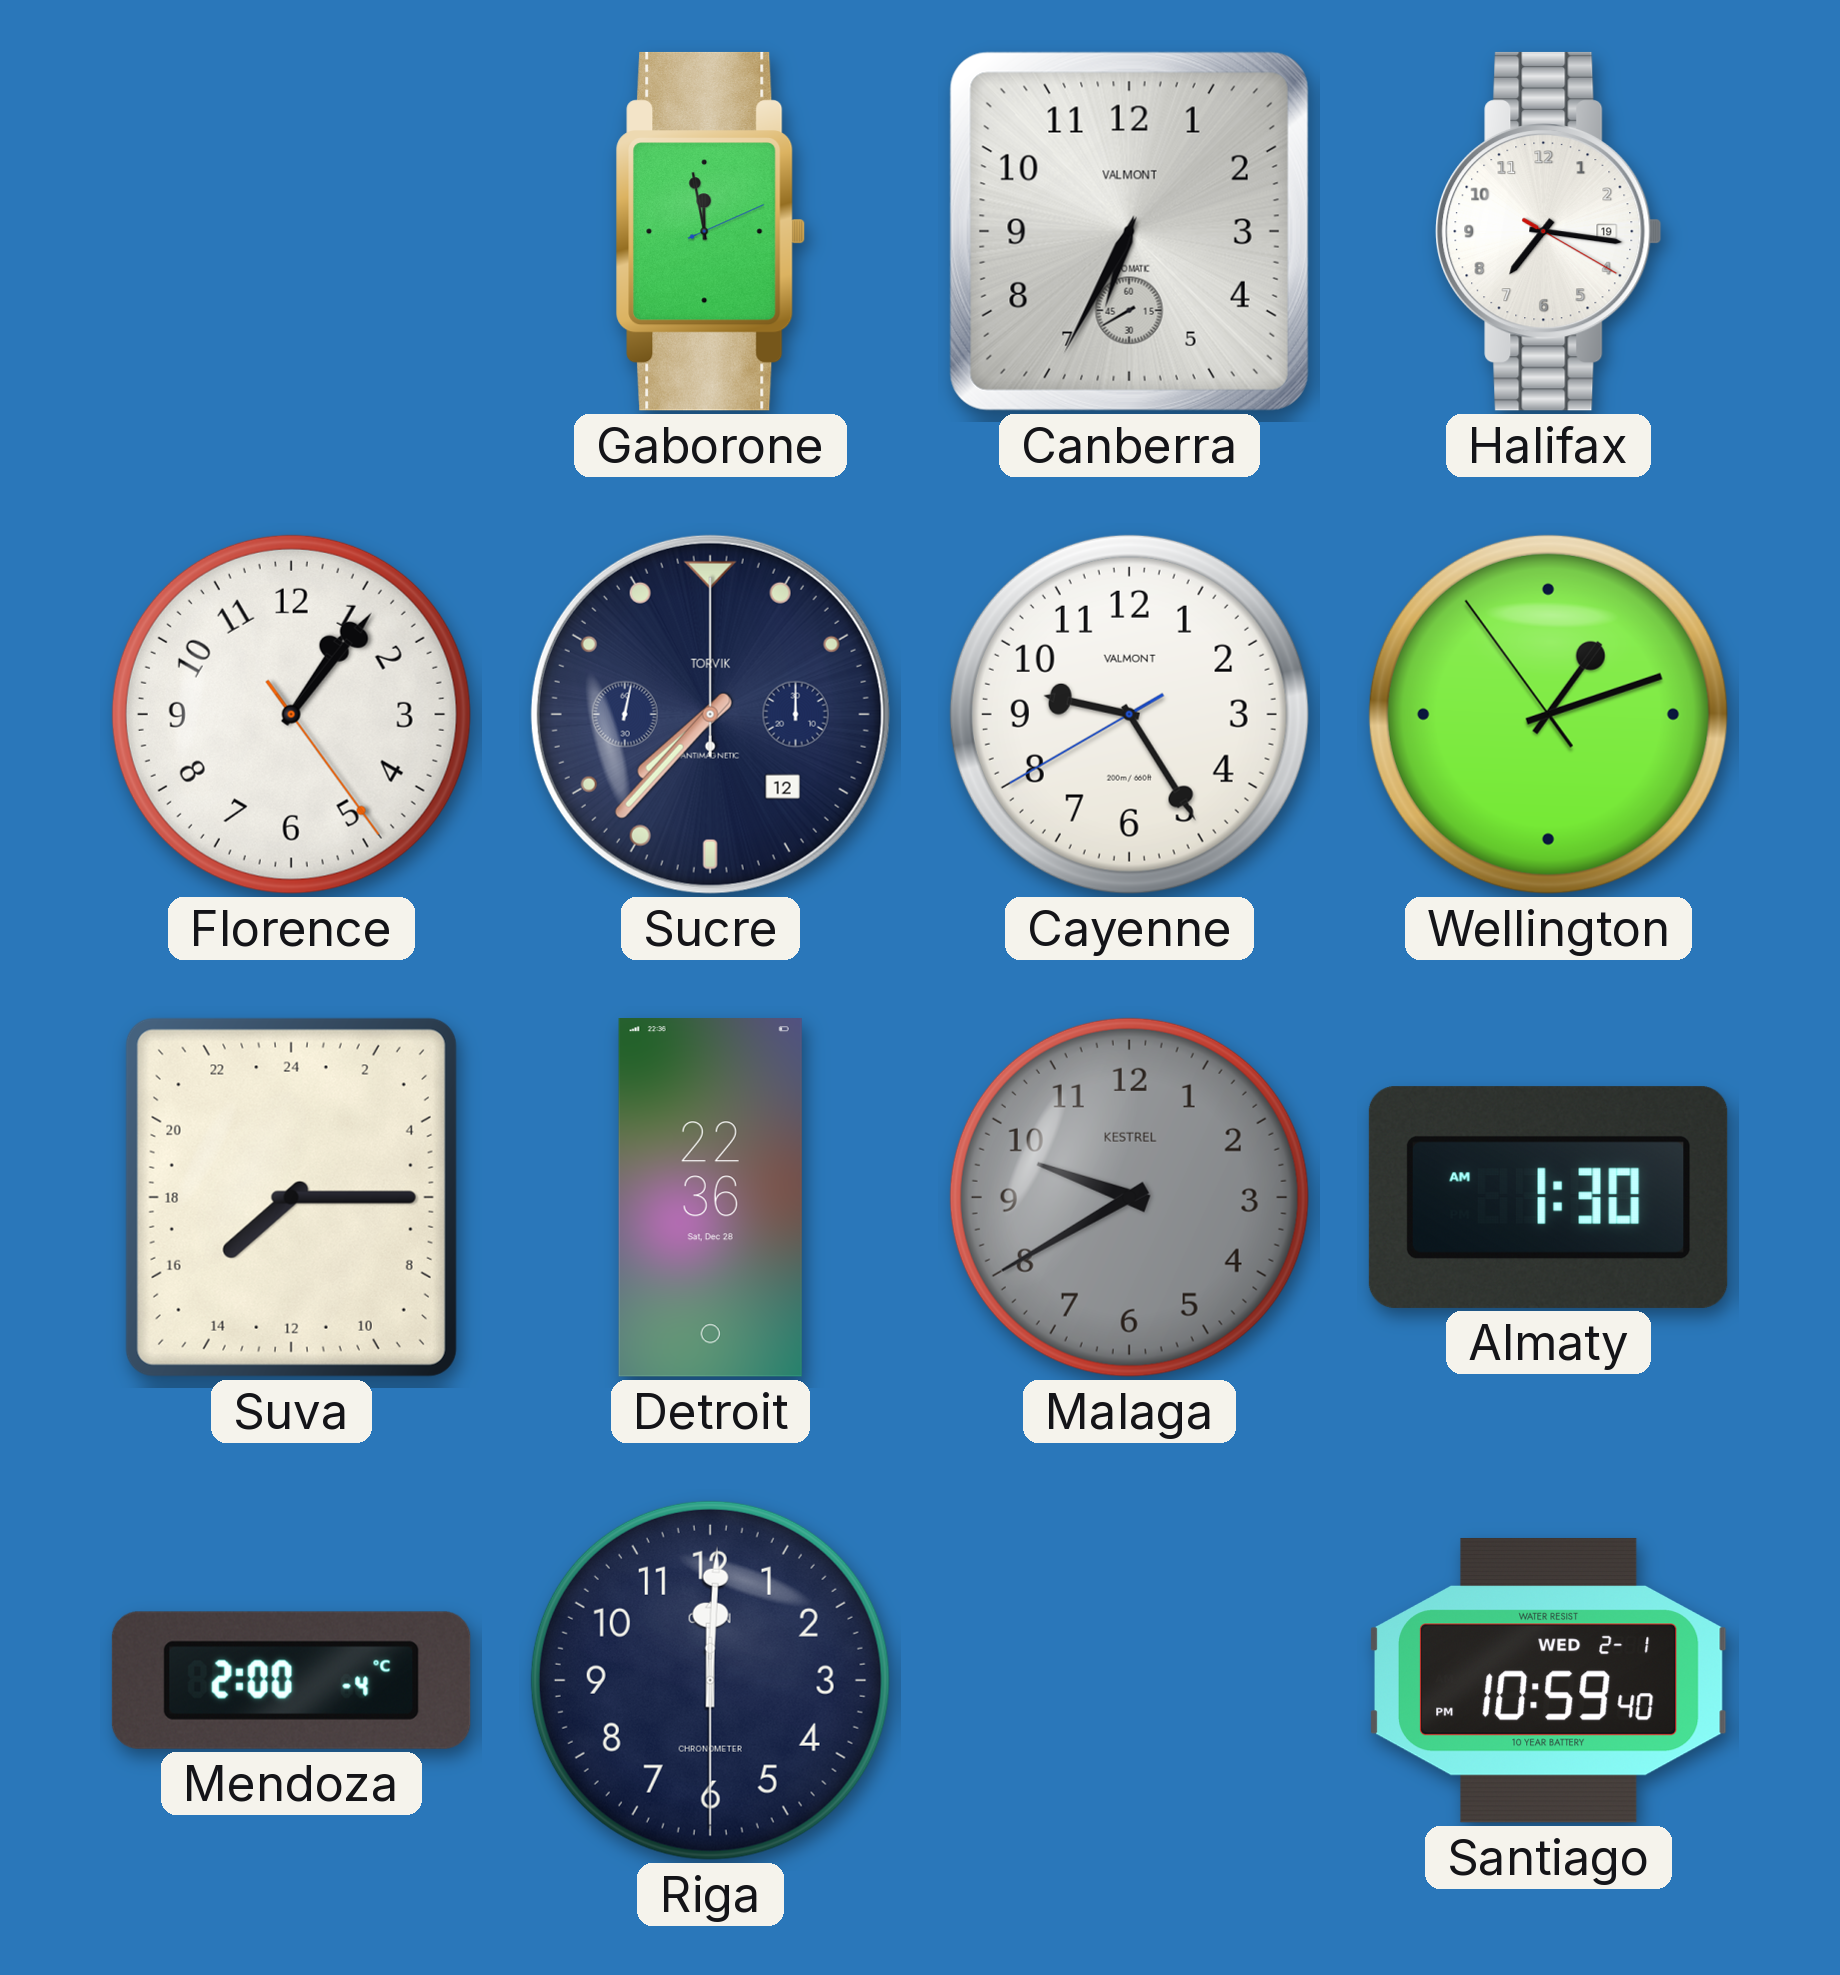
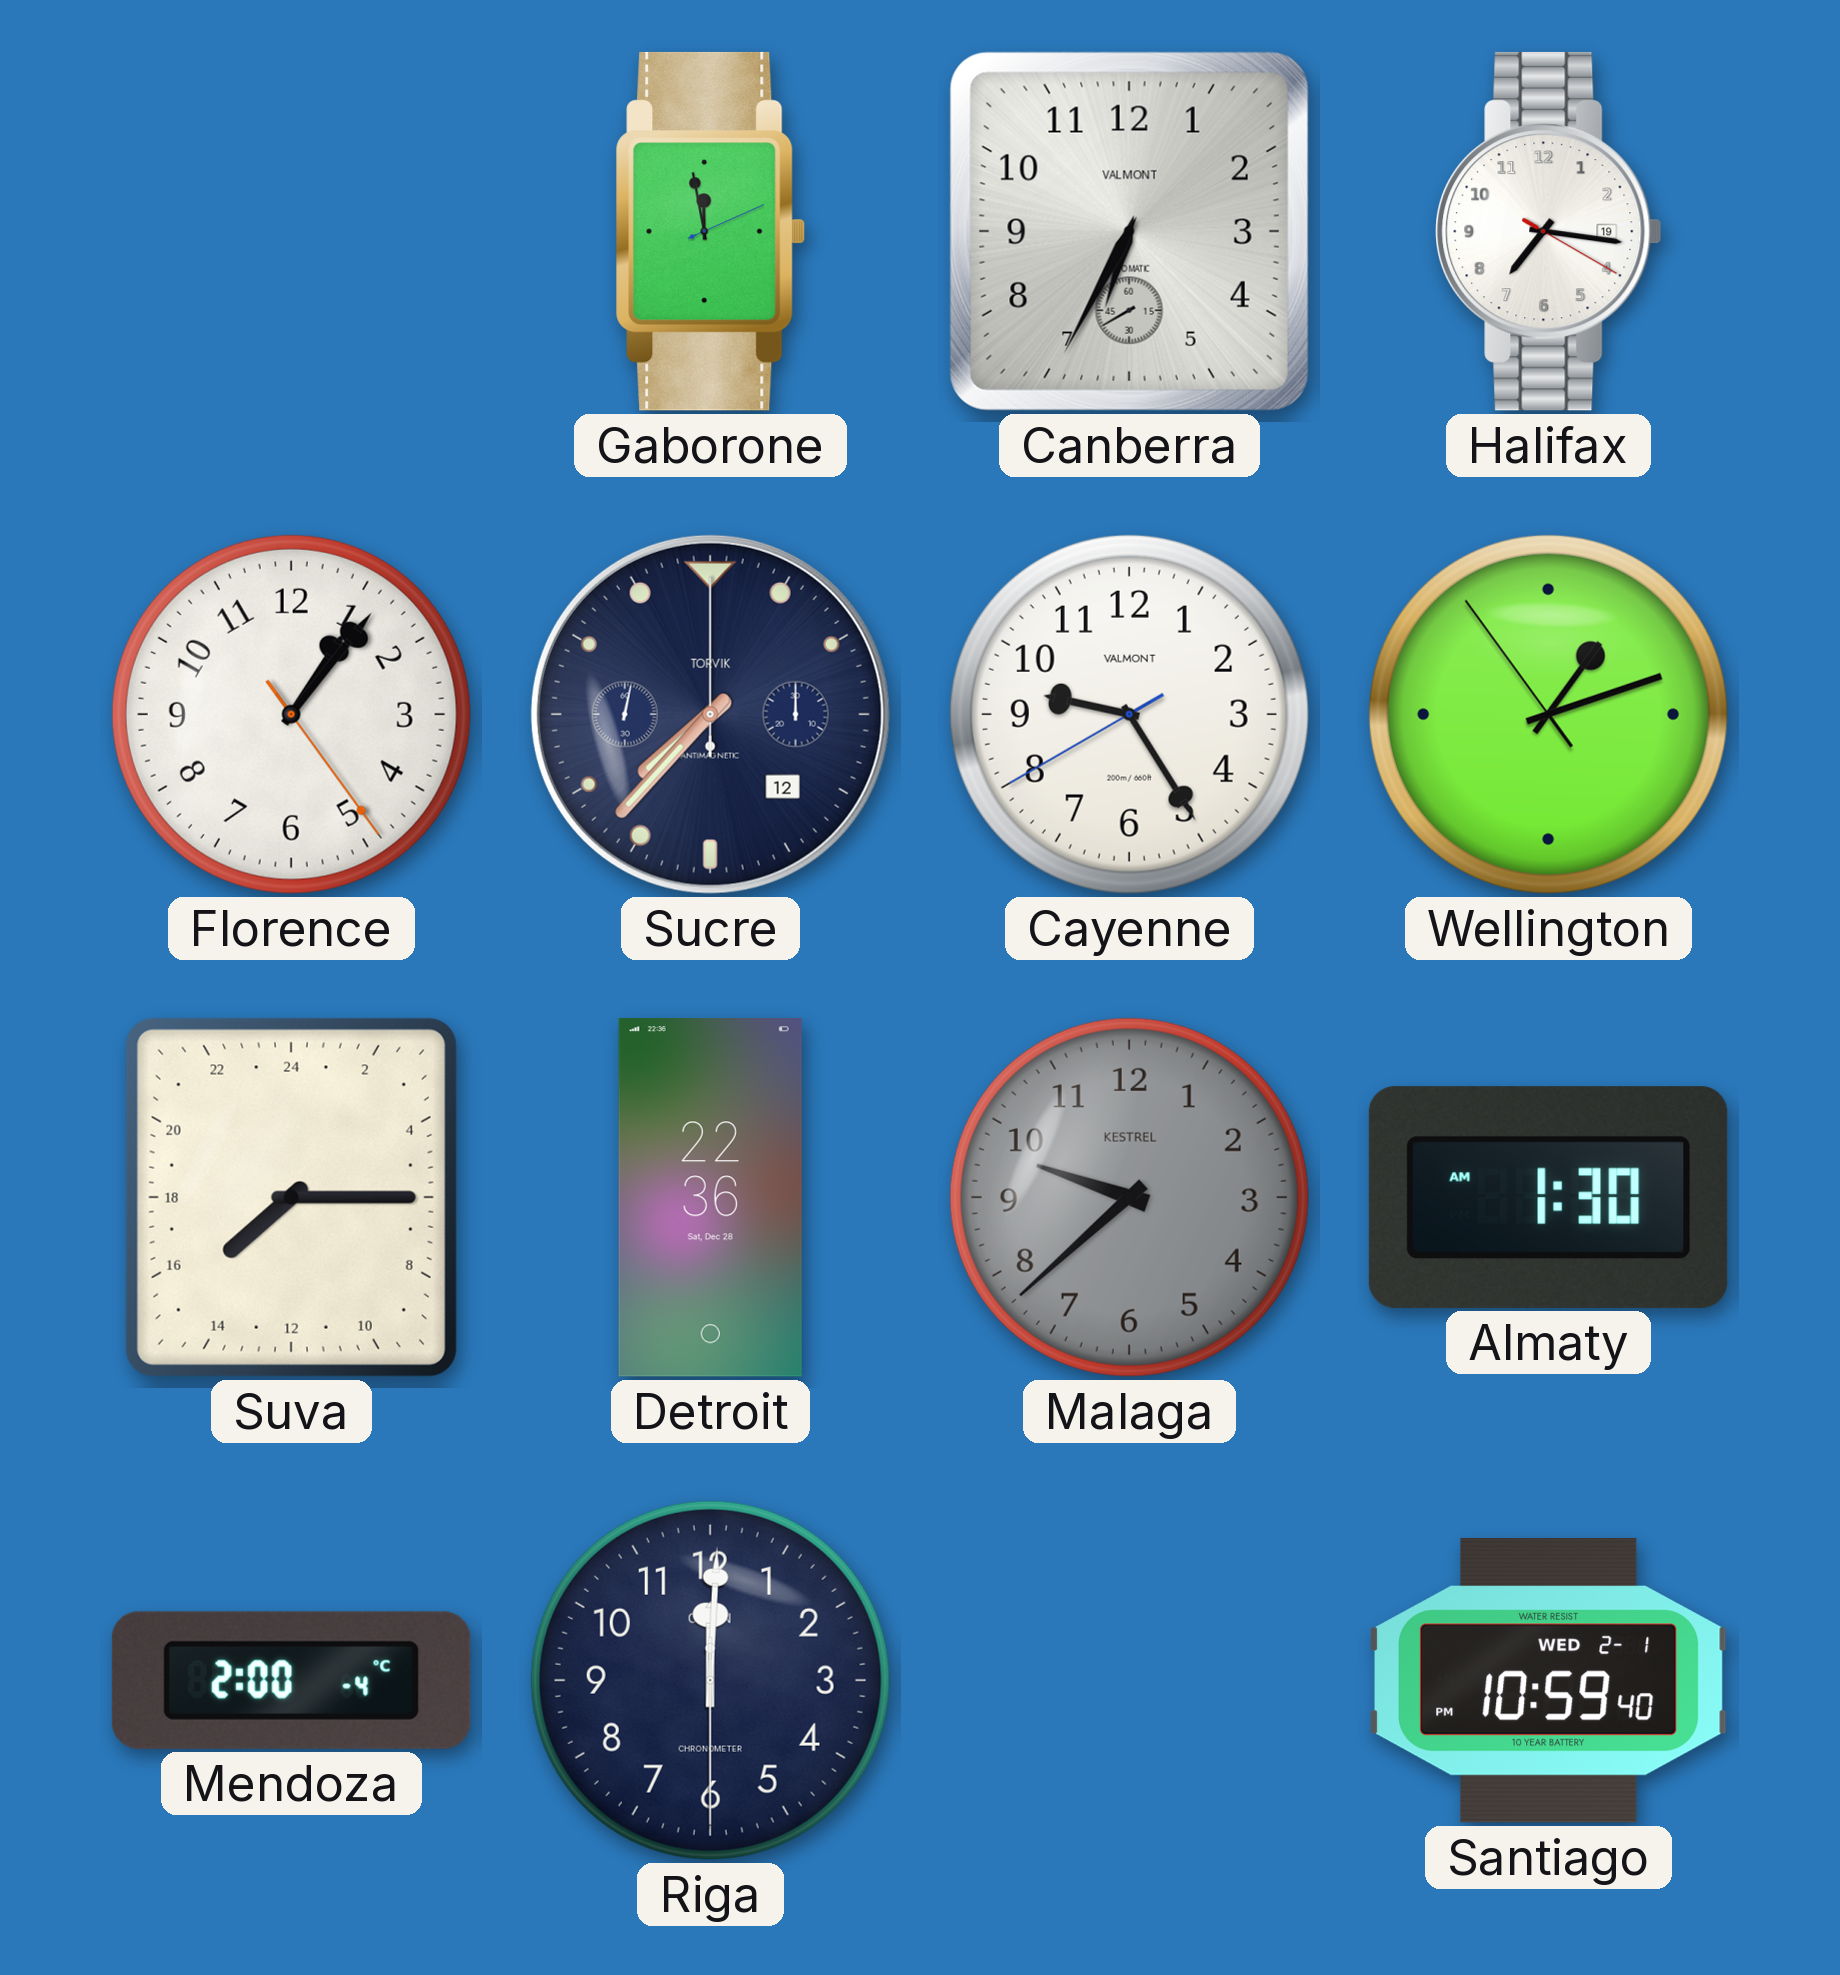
Malaga: 9:40 -> 9:38
